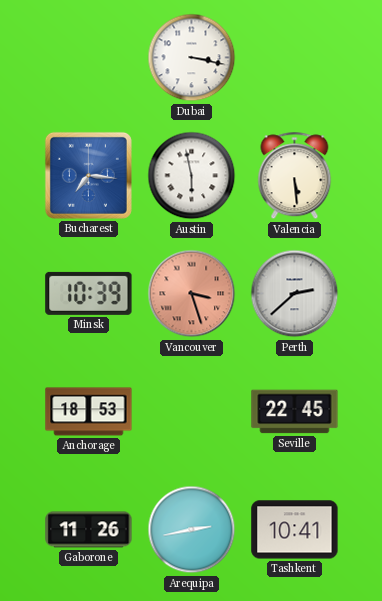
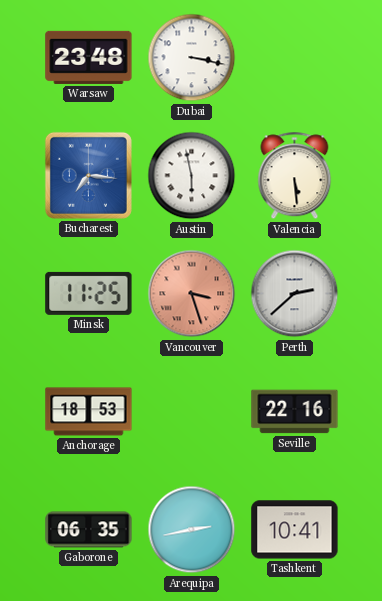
Warsaw: none -> 23:48
Minsk: 10:39 -> 11:25
Seville: 22:45 -> 22:16
Gaborone: 11:26 -> 06:35
